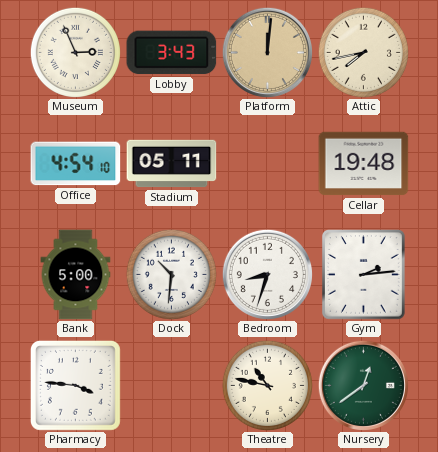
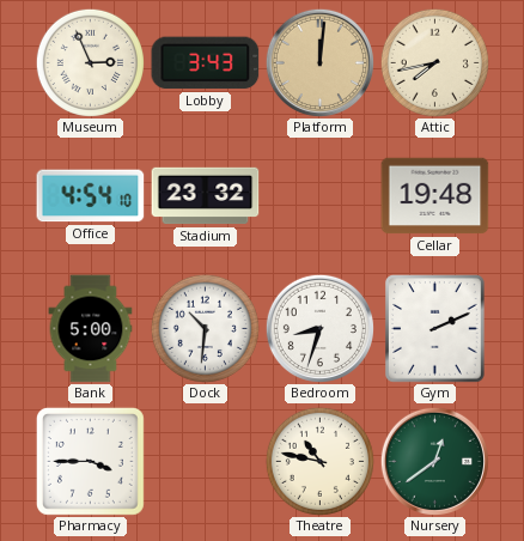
Stadium: 05:11 -> 23:32
Gym: 2:14 -> 2:11
Pharmacy: 3:46 -> 3:45
